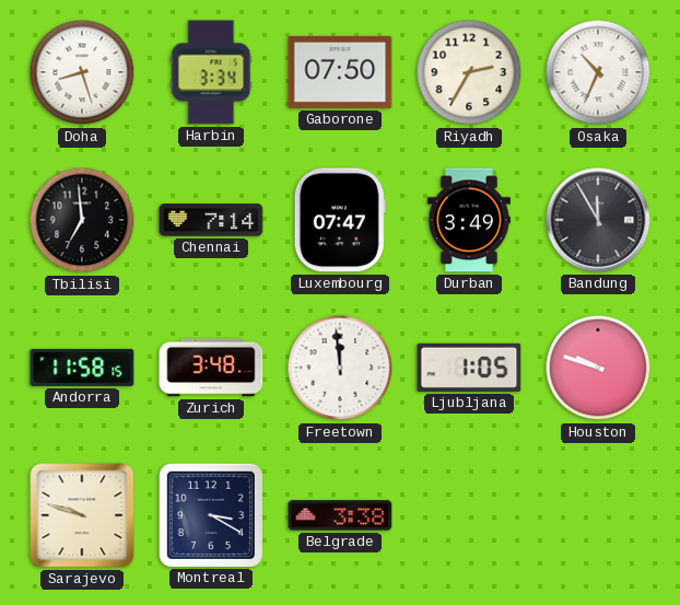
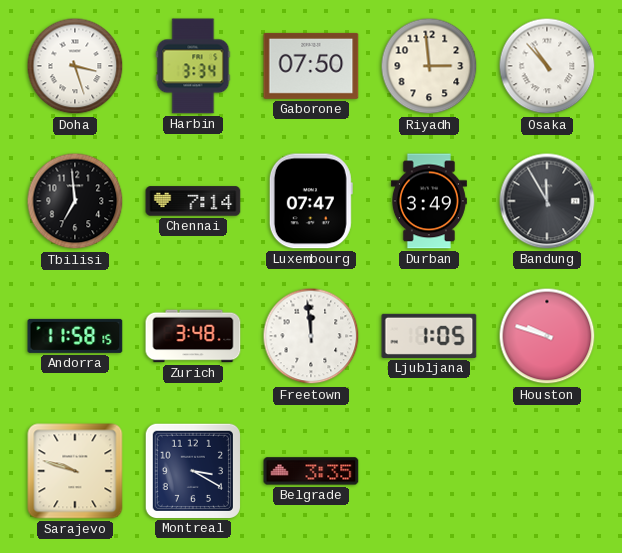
Doha: 8:27 -> 3:27
Riyadh: 2:35 -> 2:59
Osaka: 10:34 -> 10:53
Belgrade: 3:38 -> 3:35
